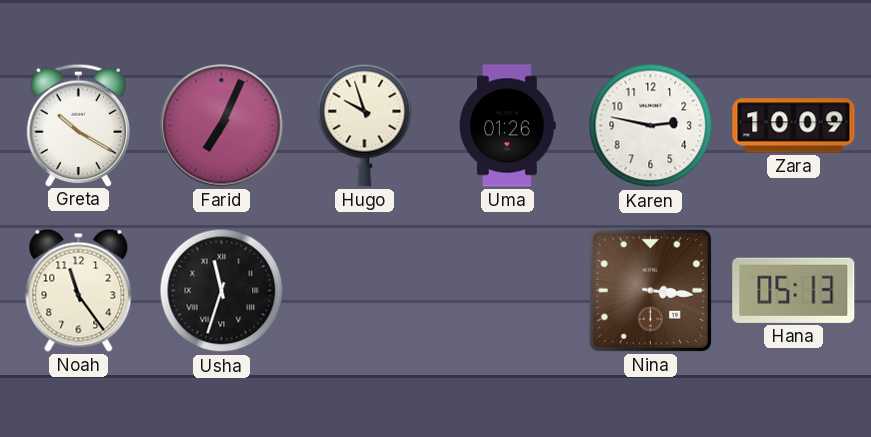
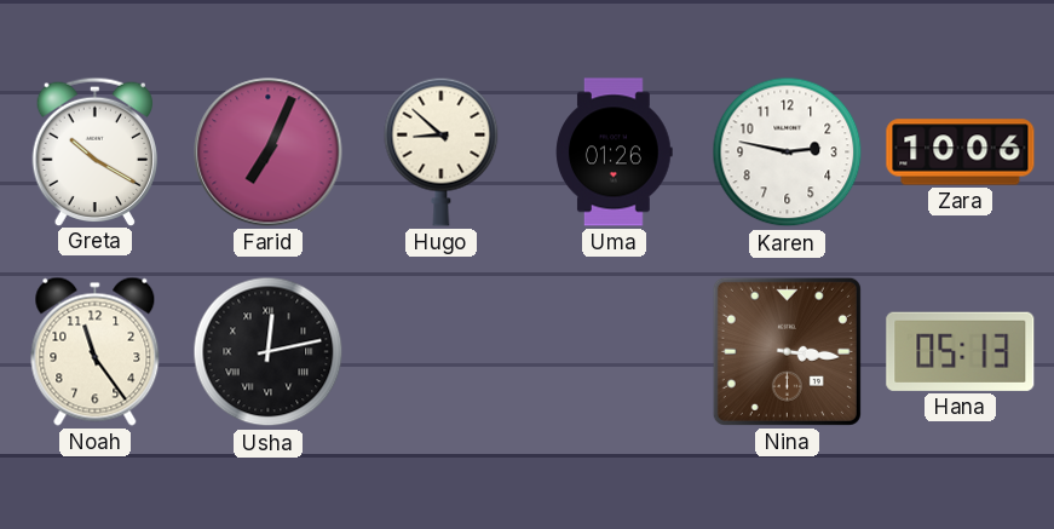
Hugo: 9:57 -> 8:52
Zara: 10:09 -> 10:06
Usha: 11:33 -> 12:13
